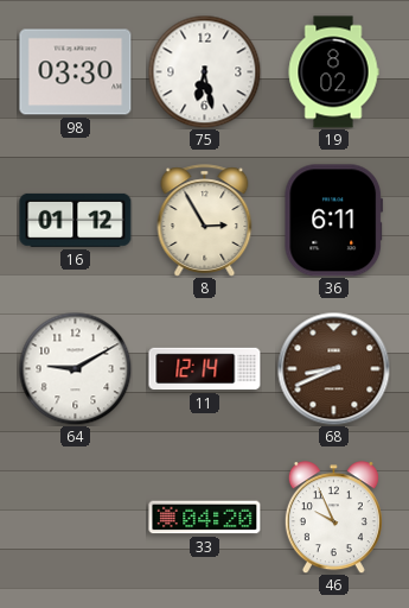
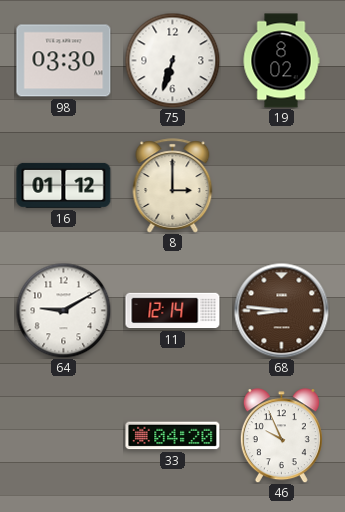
75: 6:28 -> 6:33
8: 2:55 -> 3:00
36: 6:11 -> none
68: 8:41 -> 8:46
